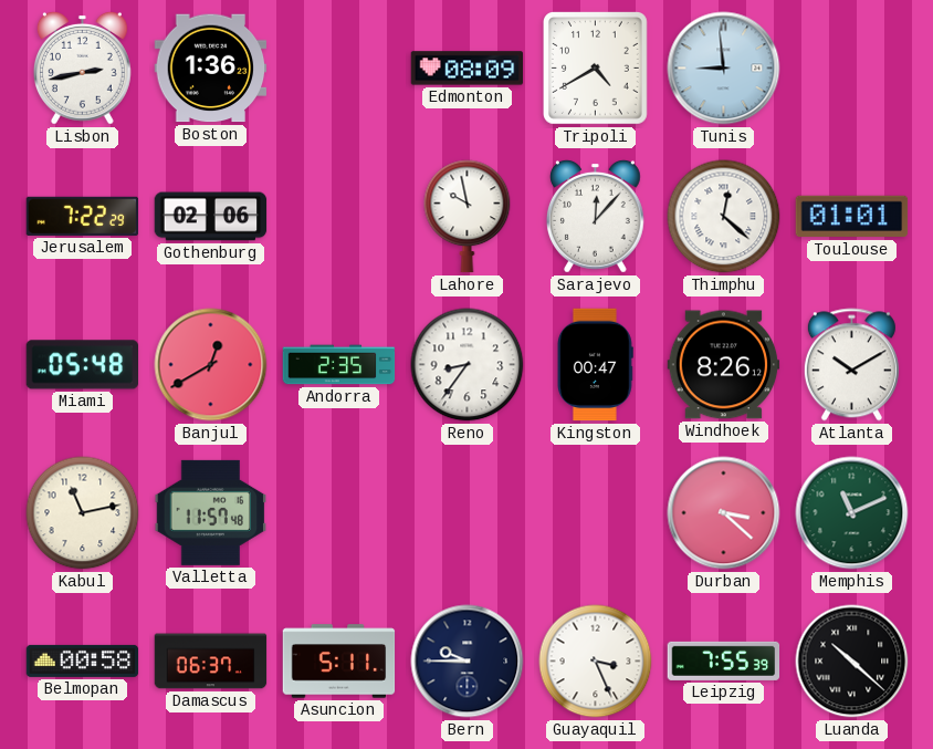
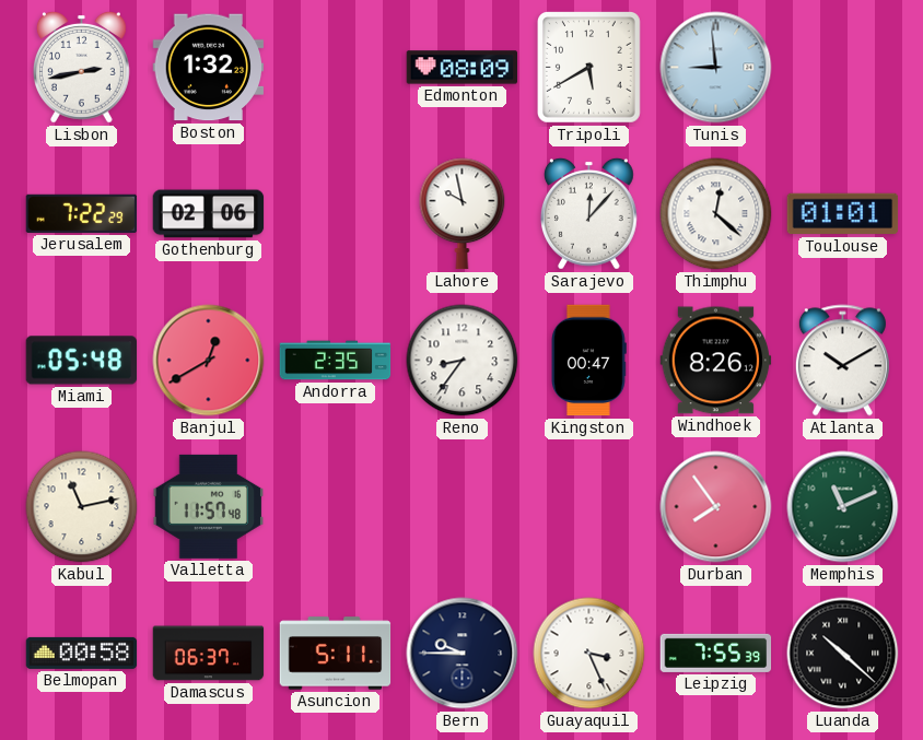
Boston: 1:36 -> 1:32
Tripoli: 4:40 -> 5:40
Durban: 3:22 -> 7:54
